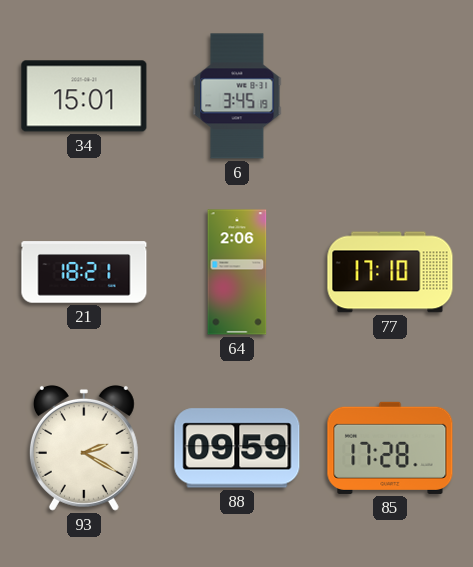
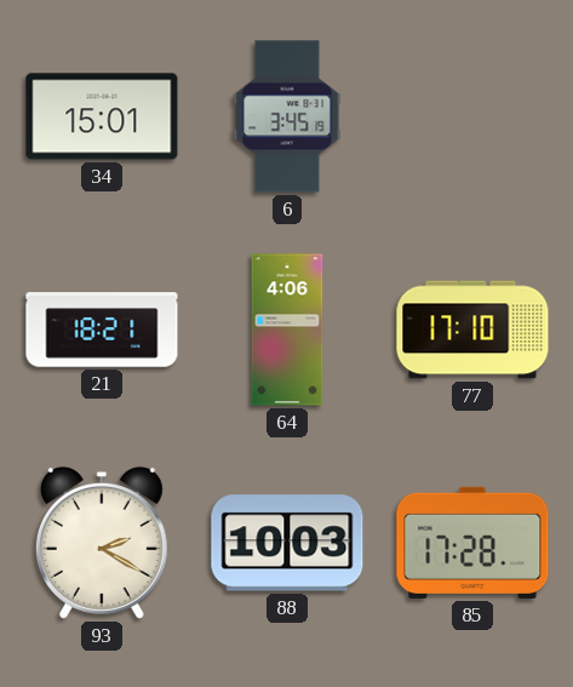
64: 2:06 -> 4:06
88: 09:59 -> 10:03
